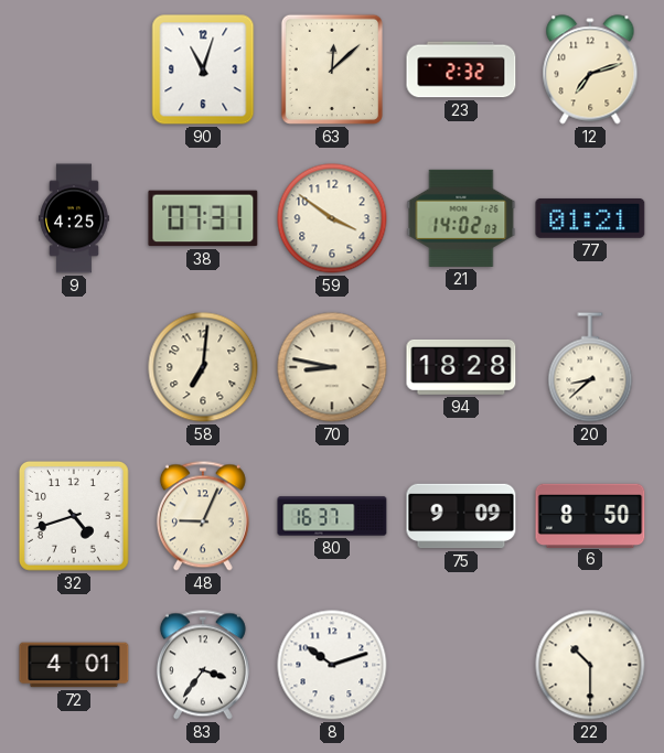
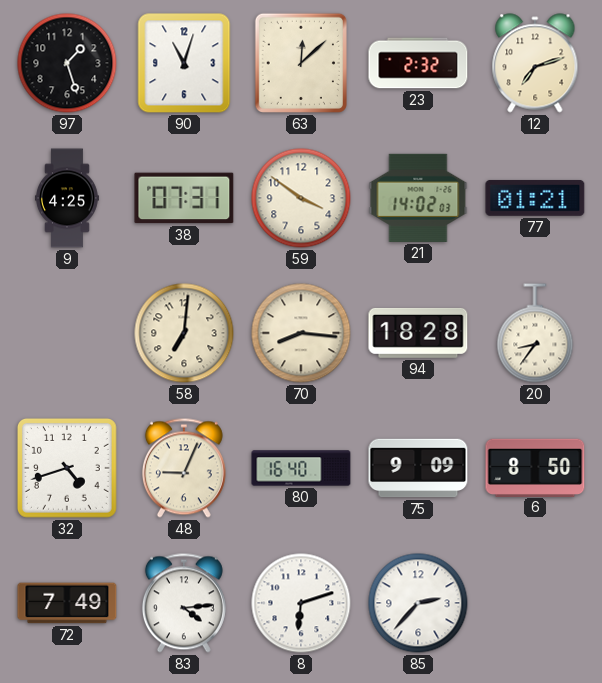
97: none -> 1:27
70: 8:47 -> 8:16
20: 8:38 -> 8:36
80: 16:37 -> 16:40
72: 4:01 -> 7:49
83: 3:36 -> 4:14
8: 10:12 -> 6:12
85: none -> 2:37
22: 10:30 -> none
